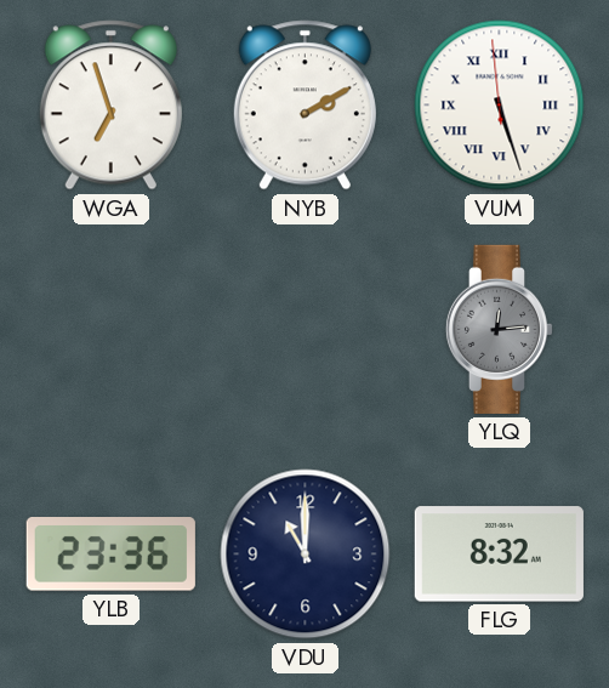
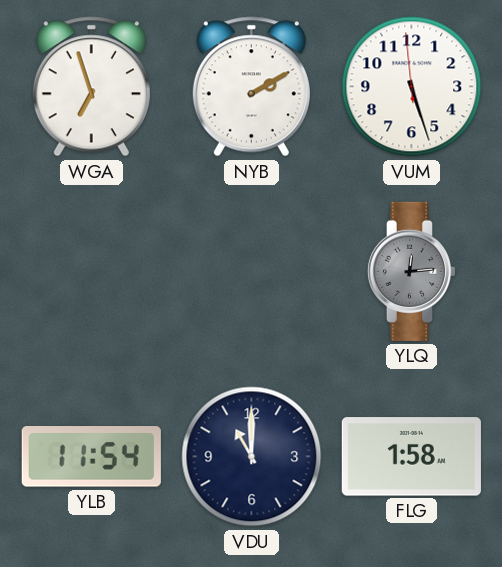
VUM numerals: Roman -> Arabic
YLB: 23:36 -> 11:54
FLG: 8:32 -> 1:58
